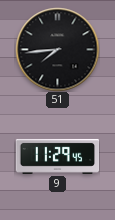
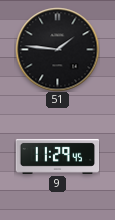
51: 7:44 -> 1:46
